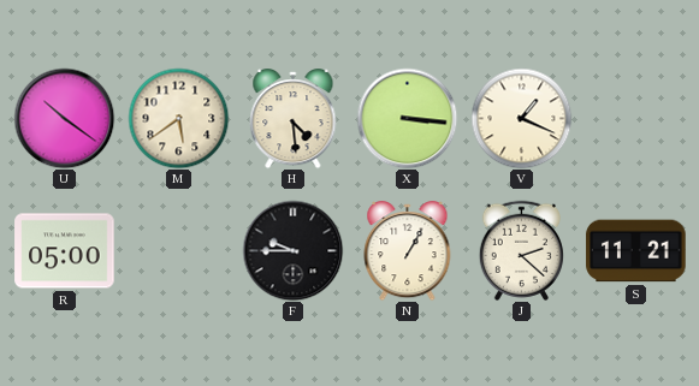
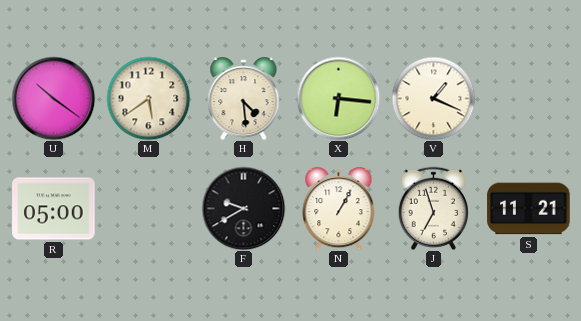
X: 3:16 -> 6:16
F: 9:45 -> 9:40
J: 2:22 -> 6:57
